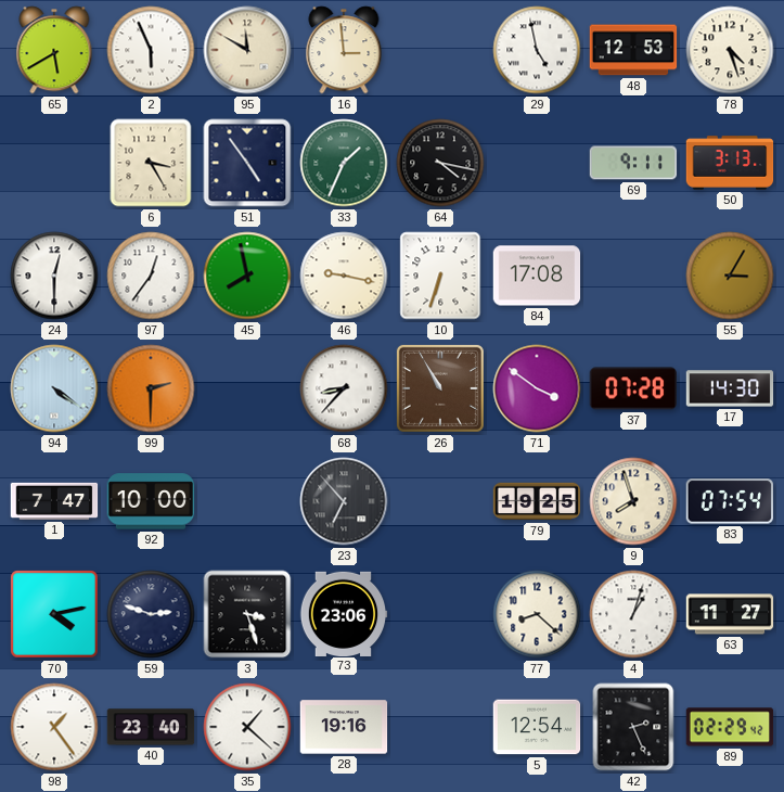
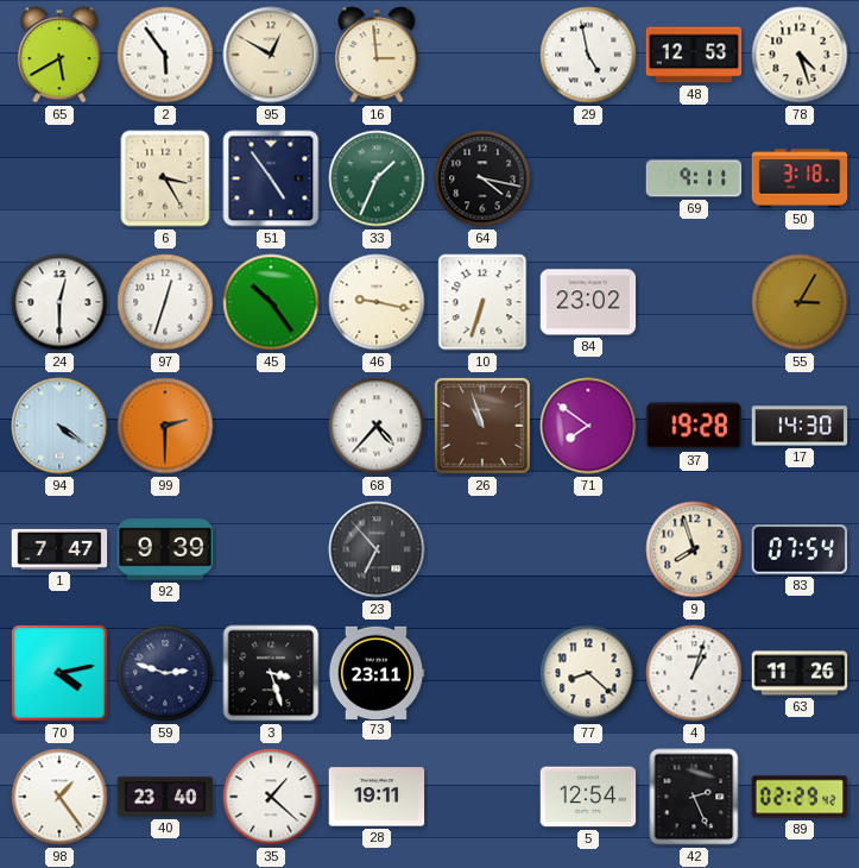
2: 5:56 -> 5:54
95: 11:50 -> 12:50
50: 3:13 -> 3:18
97: 12:36 -> 12:33
45: 7:58 -> 10:24
84: 17:08 -> 23:02
68: 8:37 -> 4:37
26: 10:55 -> 10:57
71: 3:51 -> 7:51
37: 07:28 -> 19:28
92: 10:00 -> 9:39
79: 19:25 -> none
73: 23:06 -> 23:11
63: 11:27 -> 11:26
28: 19:16 -> 19:11
